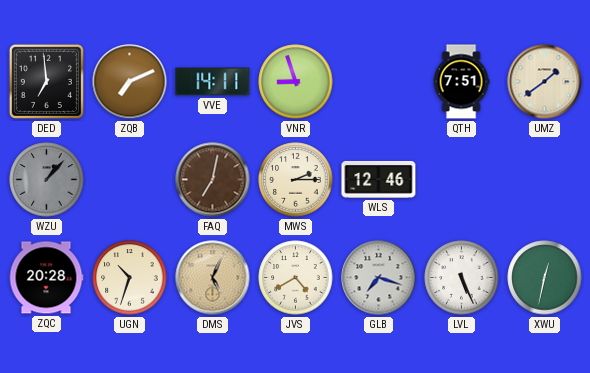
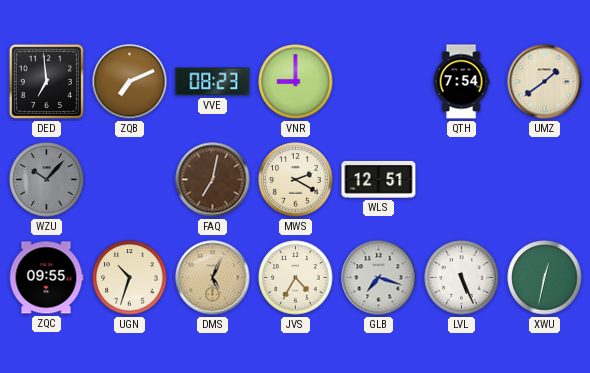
VVE: 14:11 -> 08:23
VNR: 8:57 -> 9:00
QTH: 7:51 -> 7:54
WZU: 1:07 -> 10:07
MWS: 2:15 -> 2:20
WLS: 12:46 -> 12:51
ZQC: 20:28 -> 09:55
JVS: 4:40 -> 4:35
